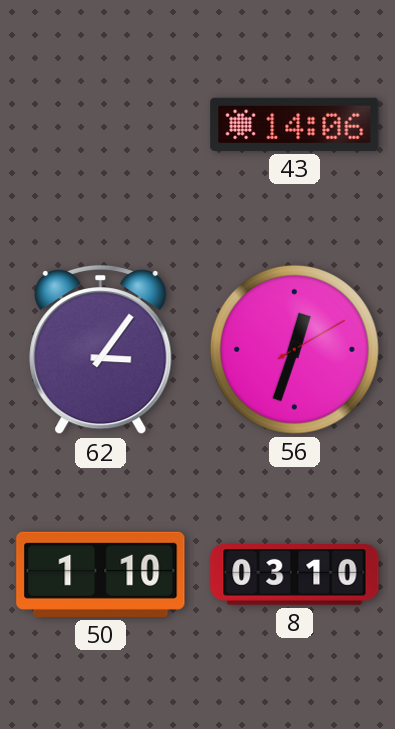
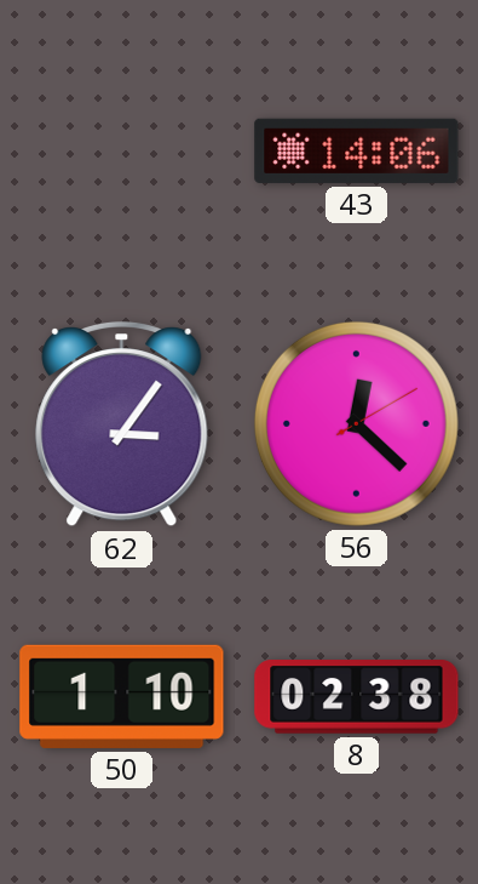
56: 12:33 -> 12:22
8: 03:10 -> 02:38
